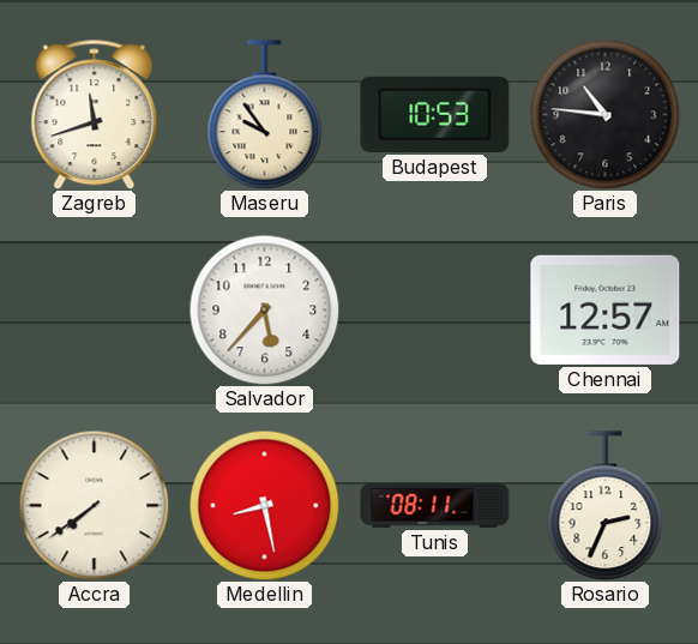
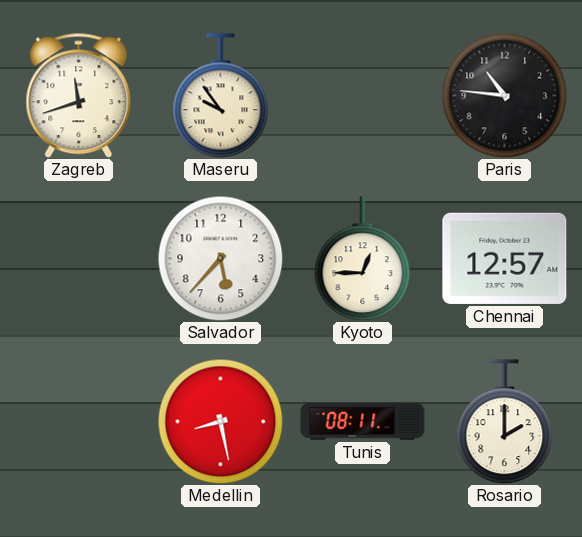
Budapest: 10:53 -> none
Kyoto: none -> 12:45
Accra: 7:39 -> none
Rosario: 2:34 -> 2:00
